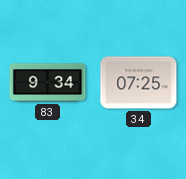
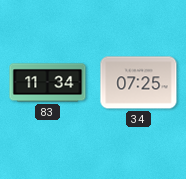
83: 9:34 -> 11:34
